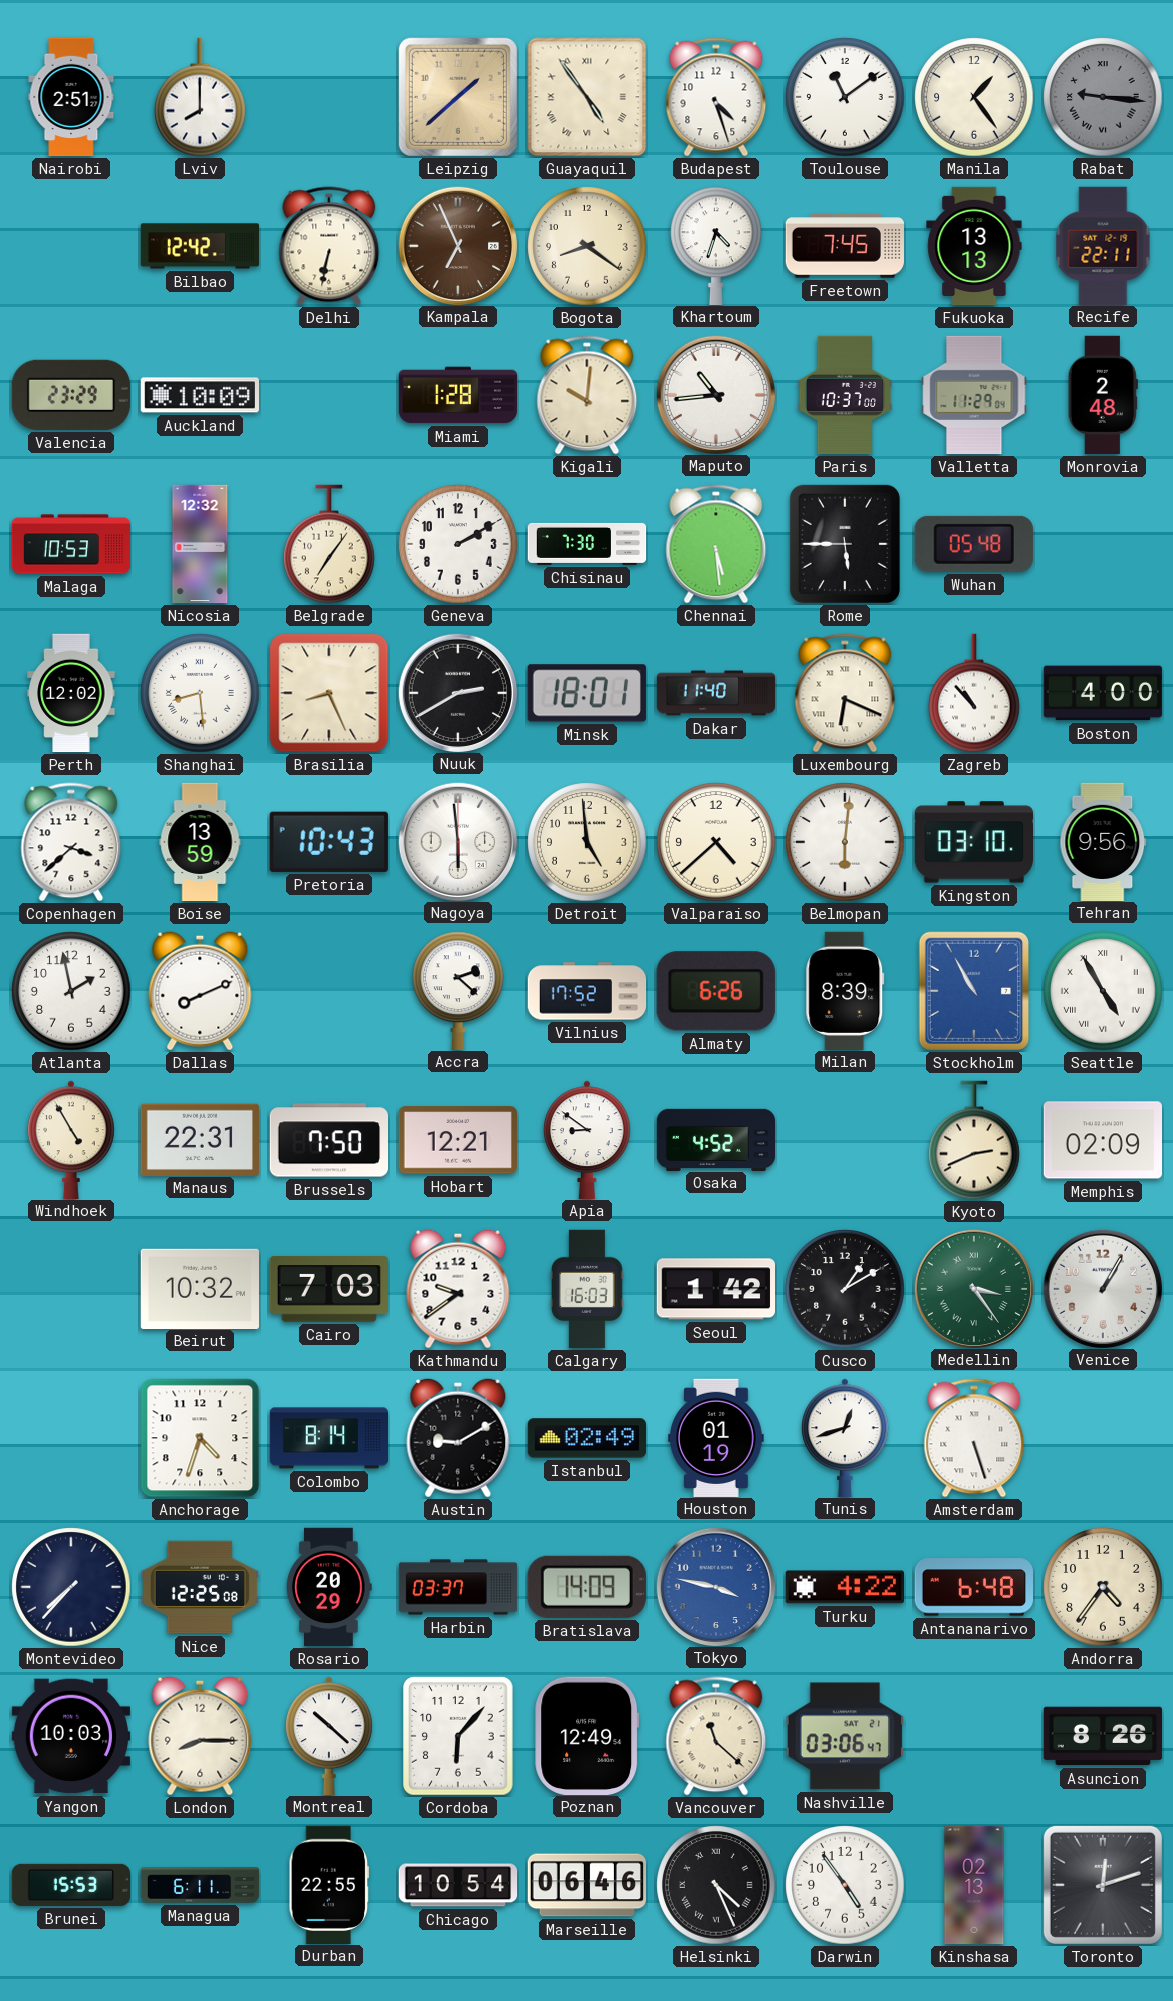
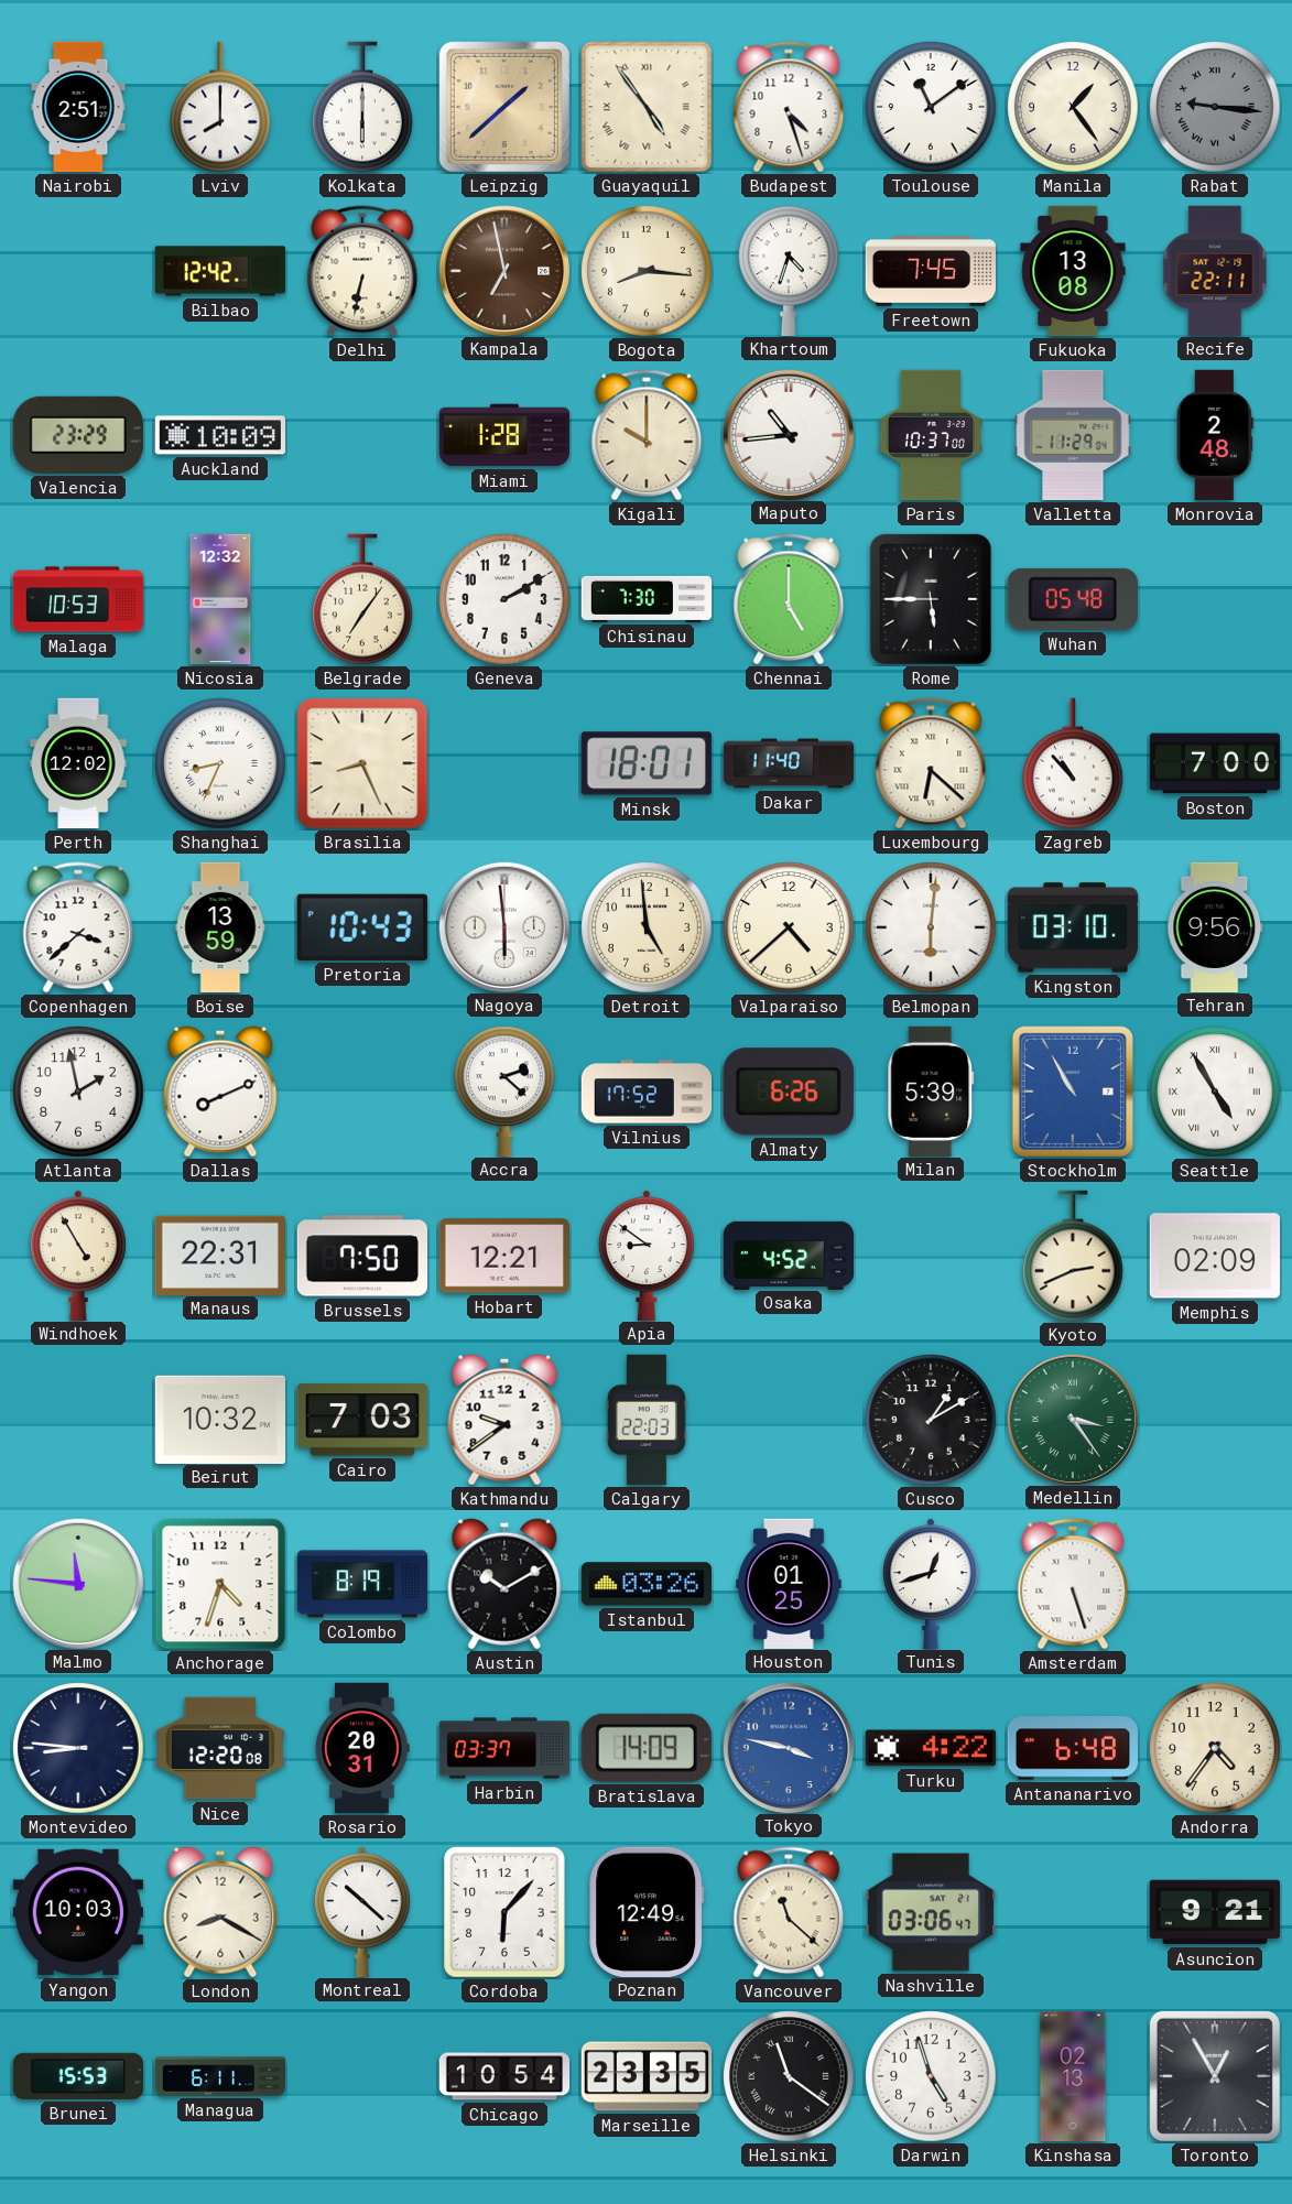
Kolkata: none -> 6:00
Kampala: 6:56 -> 6:58
Bogota: 8:21 -> 8:16
Fukuoka: 13:13 -> 13:08
Kigali: 10:01 -> 10:00
Chennai: 5:29 -> 5:00
Shanghai: 8:29 -> 8:34
Nuuk: 2:40 -> none
Luxembourg: 6:19 -> 6:22
Boston: 4:00 -> 7:00
Milan: 8:39 -> 5:39
Calgary: 16:03 -> 22:03
Seoul: 1:42 -> none
Venice: 1:05 -> none
Malmo: none -> 11:46
Colombo: 8:14 -> 8:19
Austin: 9:10 -> 10:10
Istanbul: 02:49 -> 03:26
Houston: 01:19 -> 01:25
Montevideo: 7:37 -> 8:46
Nice: 12:25 -> 12:20
Rosario: 20:29 -> 20:31
London: 8:15 -> 8:20
Asuncion: 8:26 -> 9:21
Durban: 22:55 -> none
Marseille: 06:46 -> 23:35
Helsinki: 4:26 -> 11:21
Darwin: 4:54 -> 4:57
Toronto: 12:12 -> 12:55
